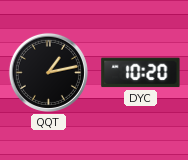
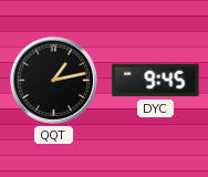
DYC: 10:20 -> 9:45
